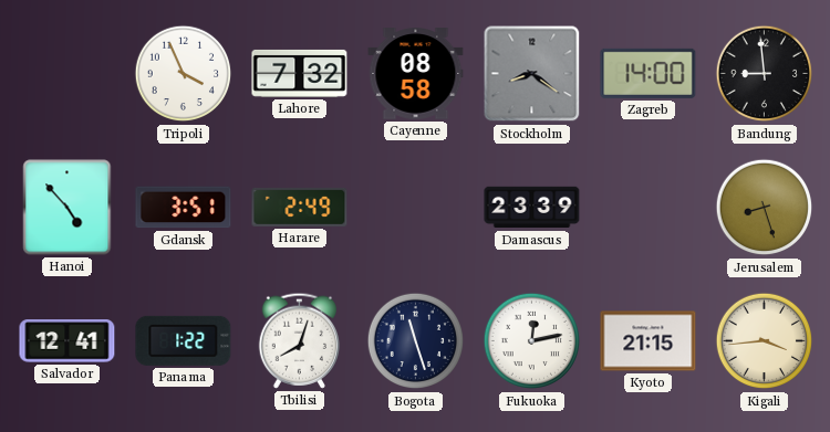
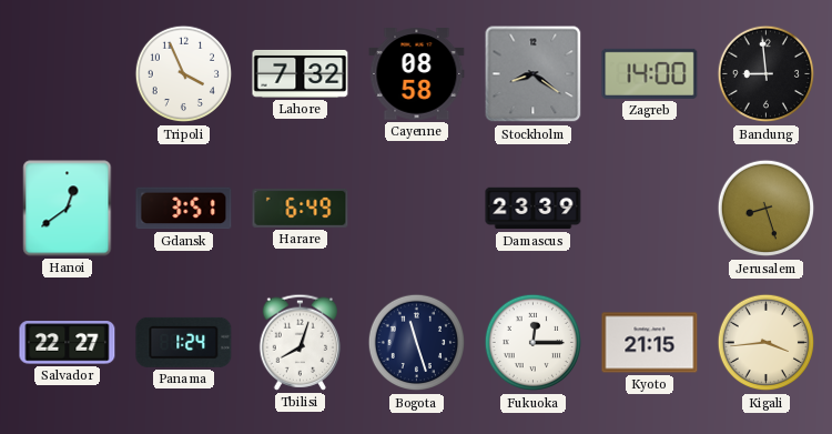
Hanoi: 4:53 -> 12:39
Harare: 2:49 -> 6:49
Salvador: 12:41 -> 22:27
Panama: 1:22 -> 1:24
Fukuoka: 12:13 -> 12:15
